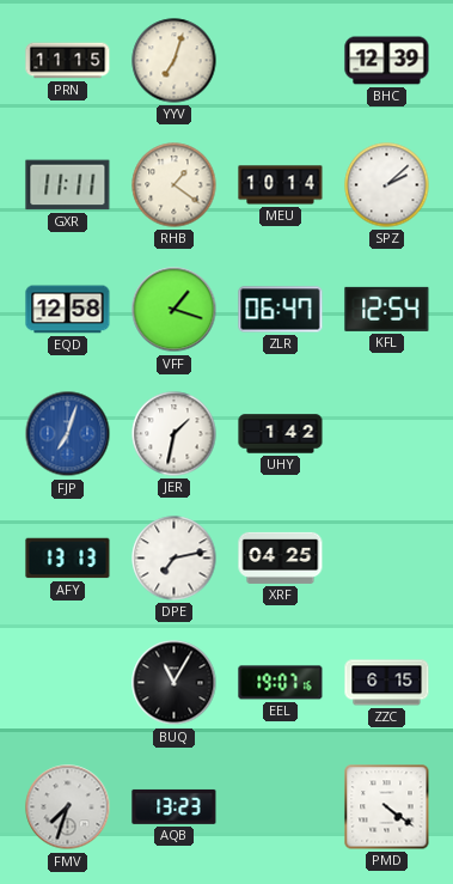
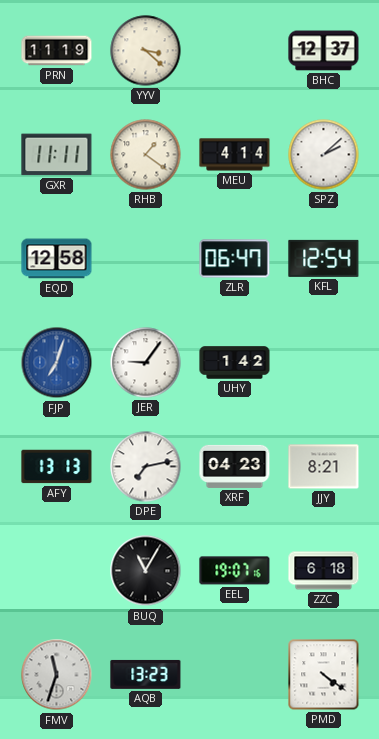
PRN: 11:15 -> 11:19
YYV: 7:03 -> 3:22
BHC: 12:39 -> 12:37
MEU: 10:14 -> 4:14
VFF: 1:18 -> none
JER: 1:32 -> 9:06
XRF: 04:25 -> 04:23
JJY: none -> 8:21
ZZC: 6:15 -> 6:18
FMV: 7:33 -> 11:33
